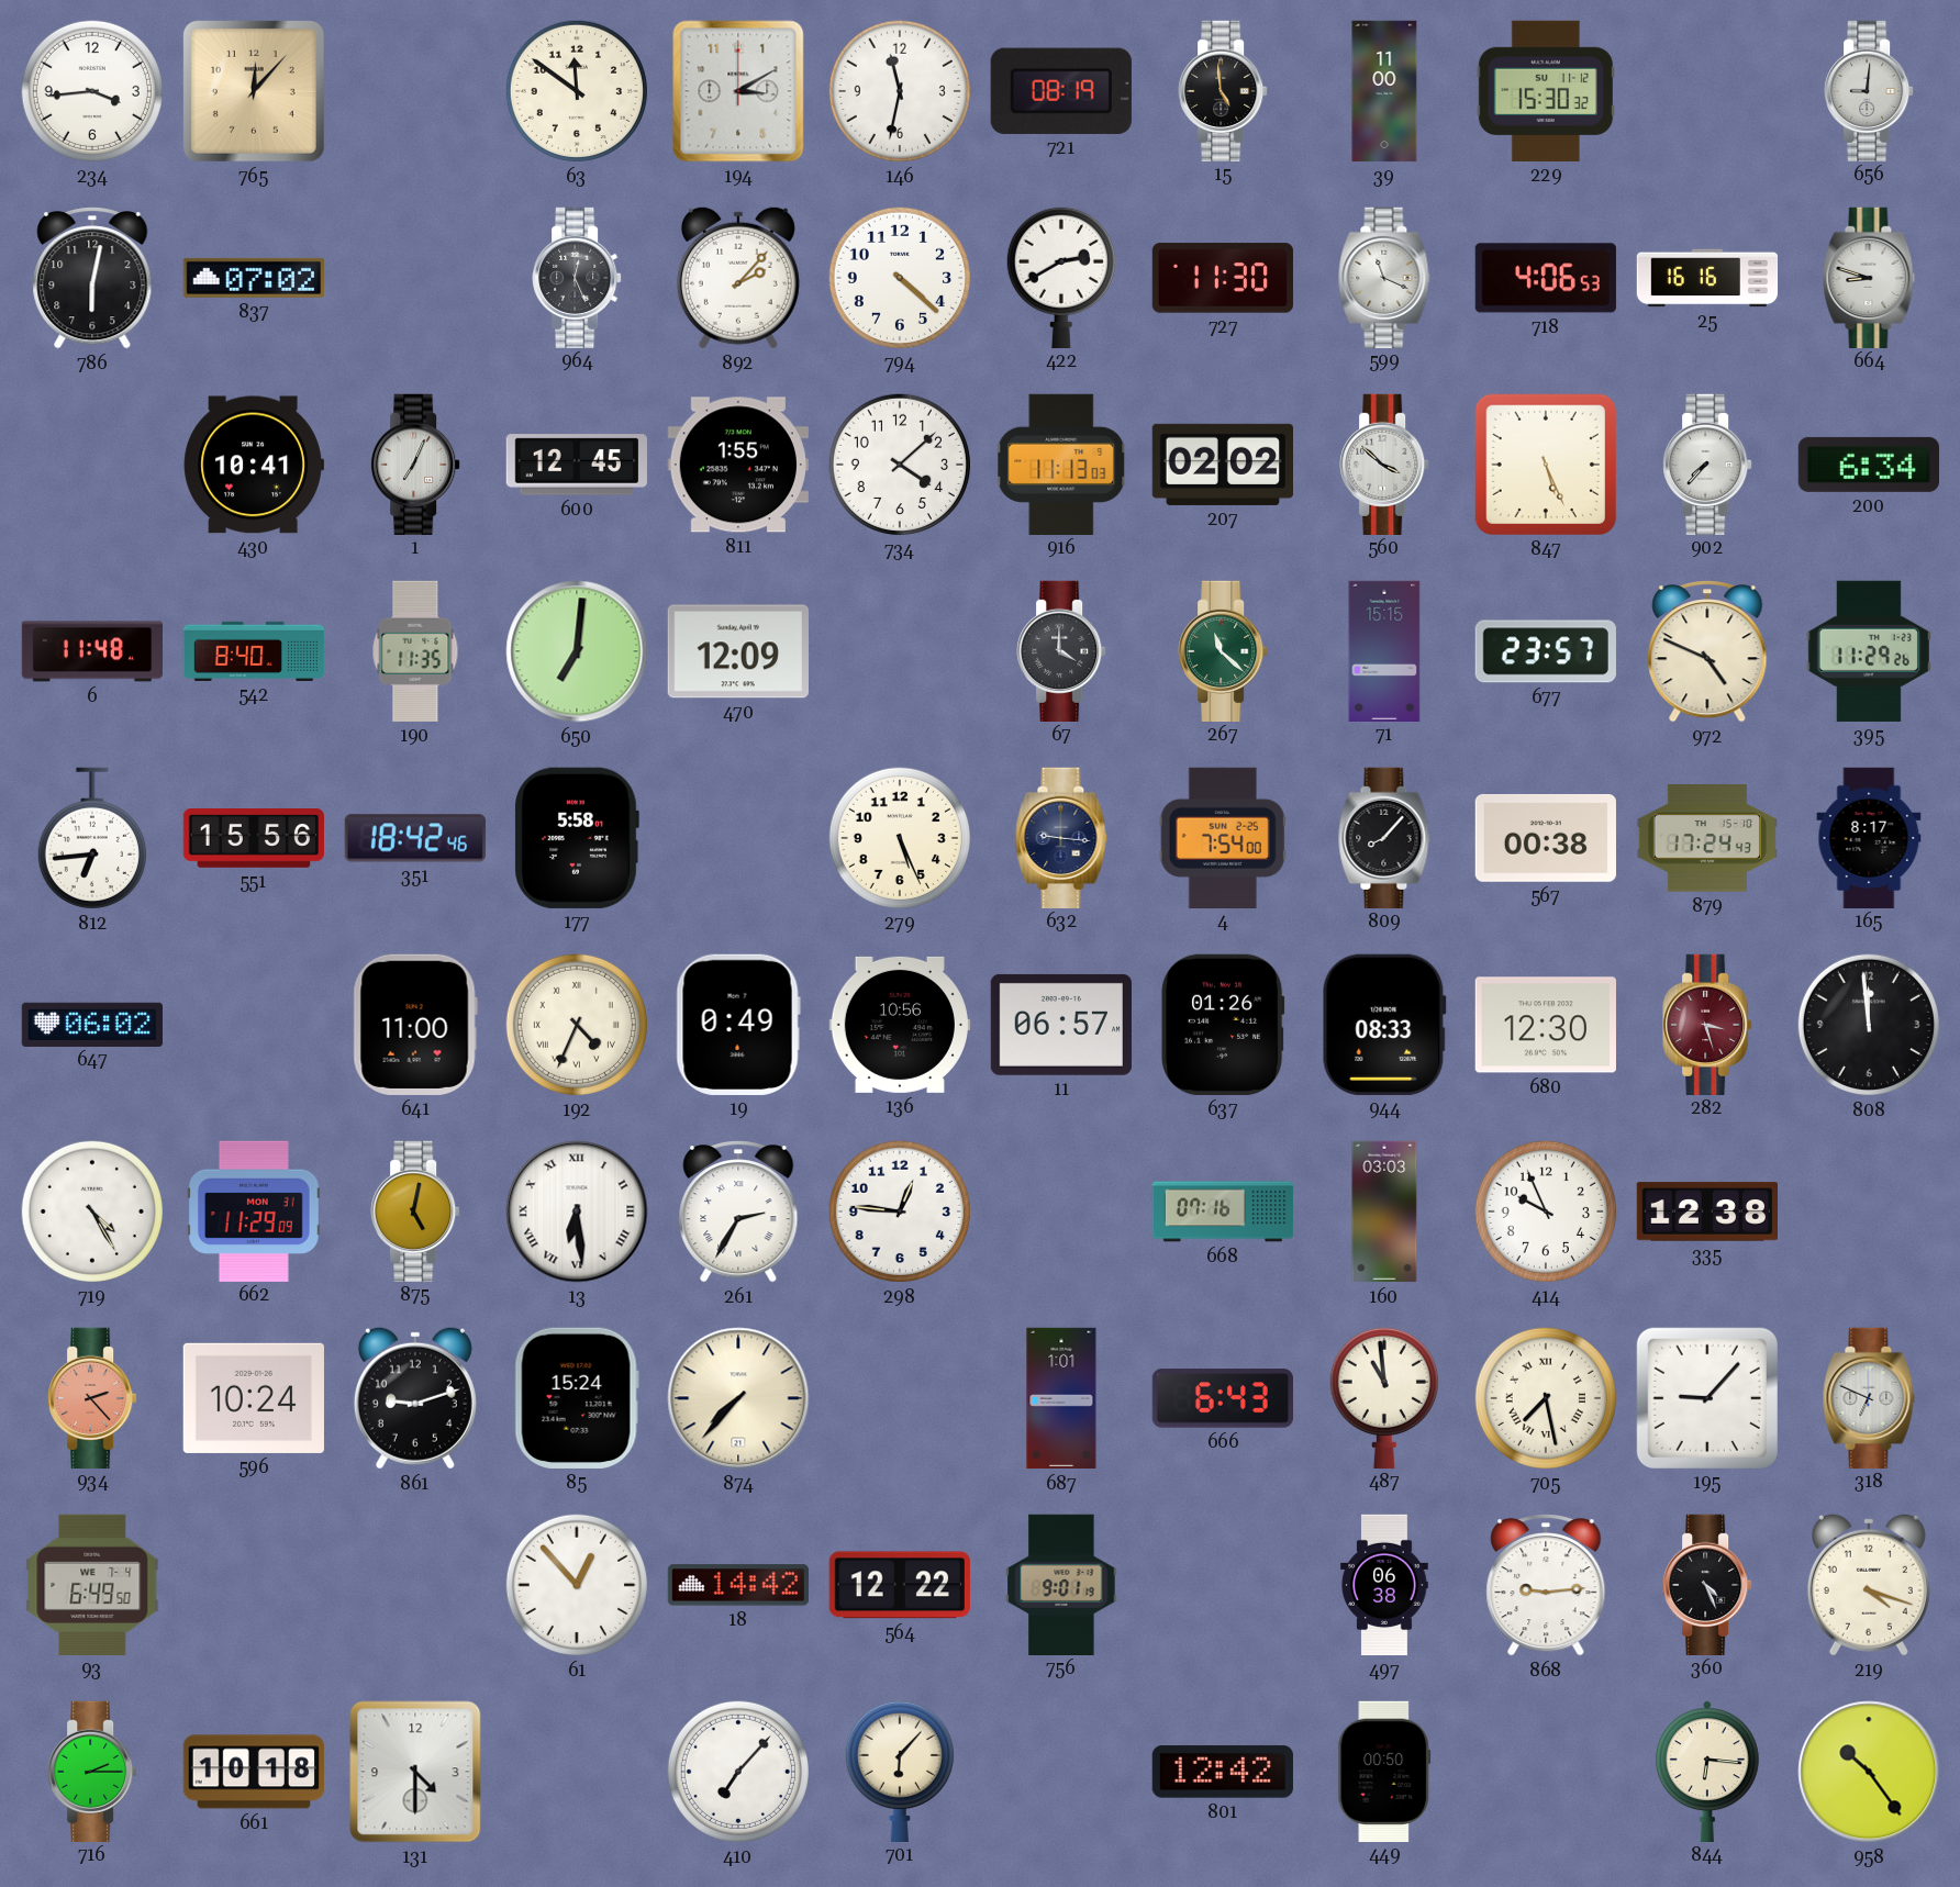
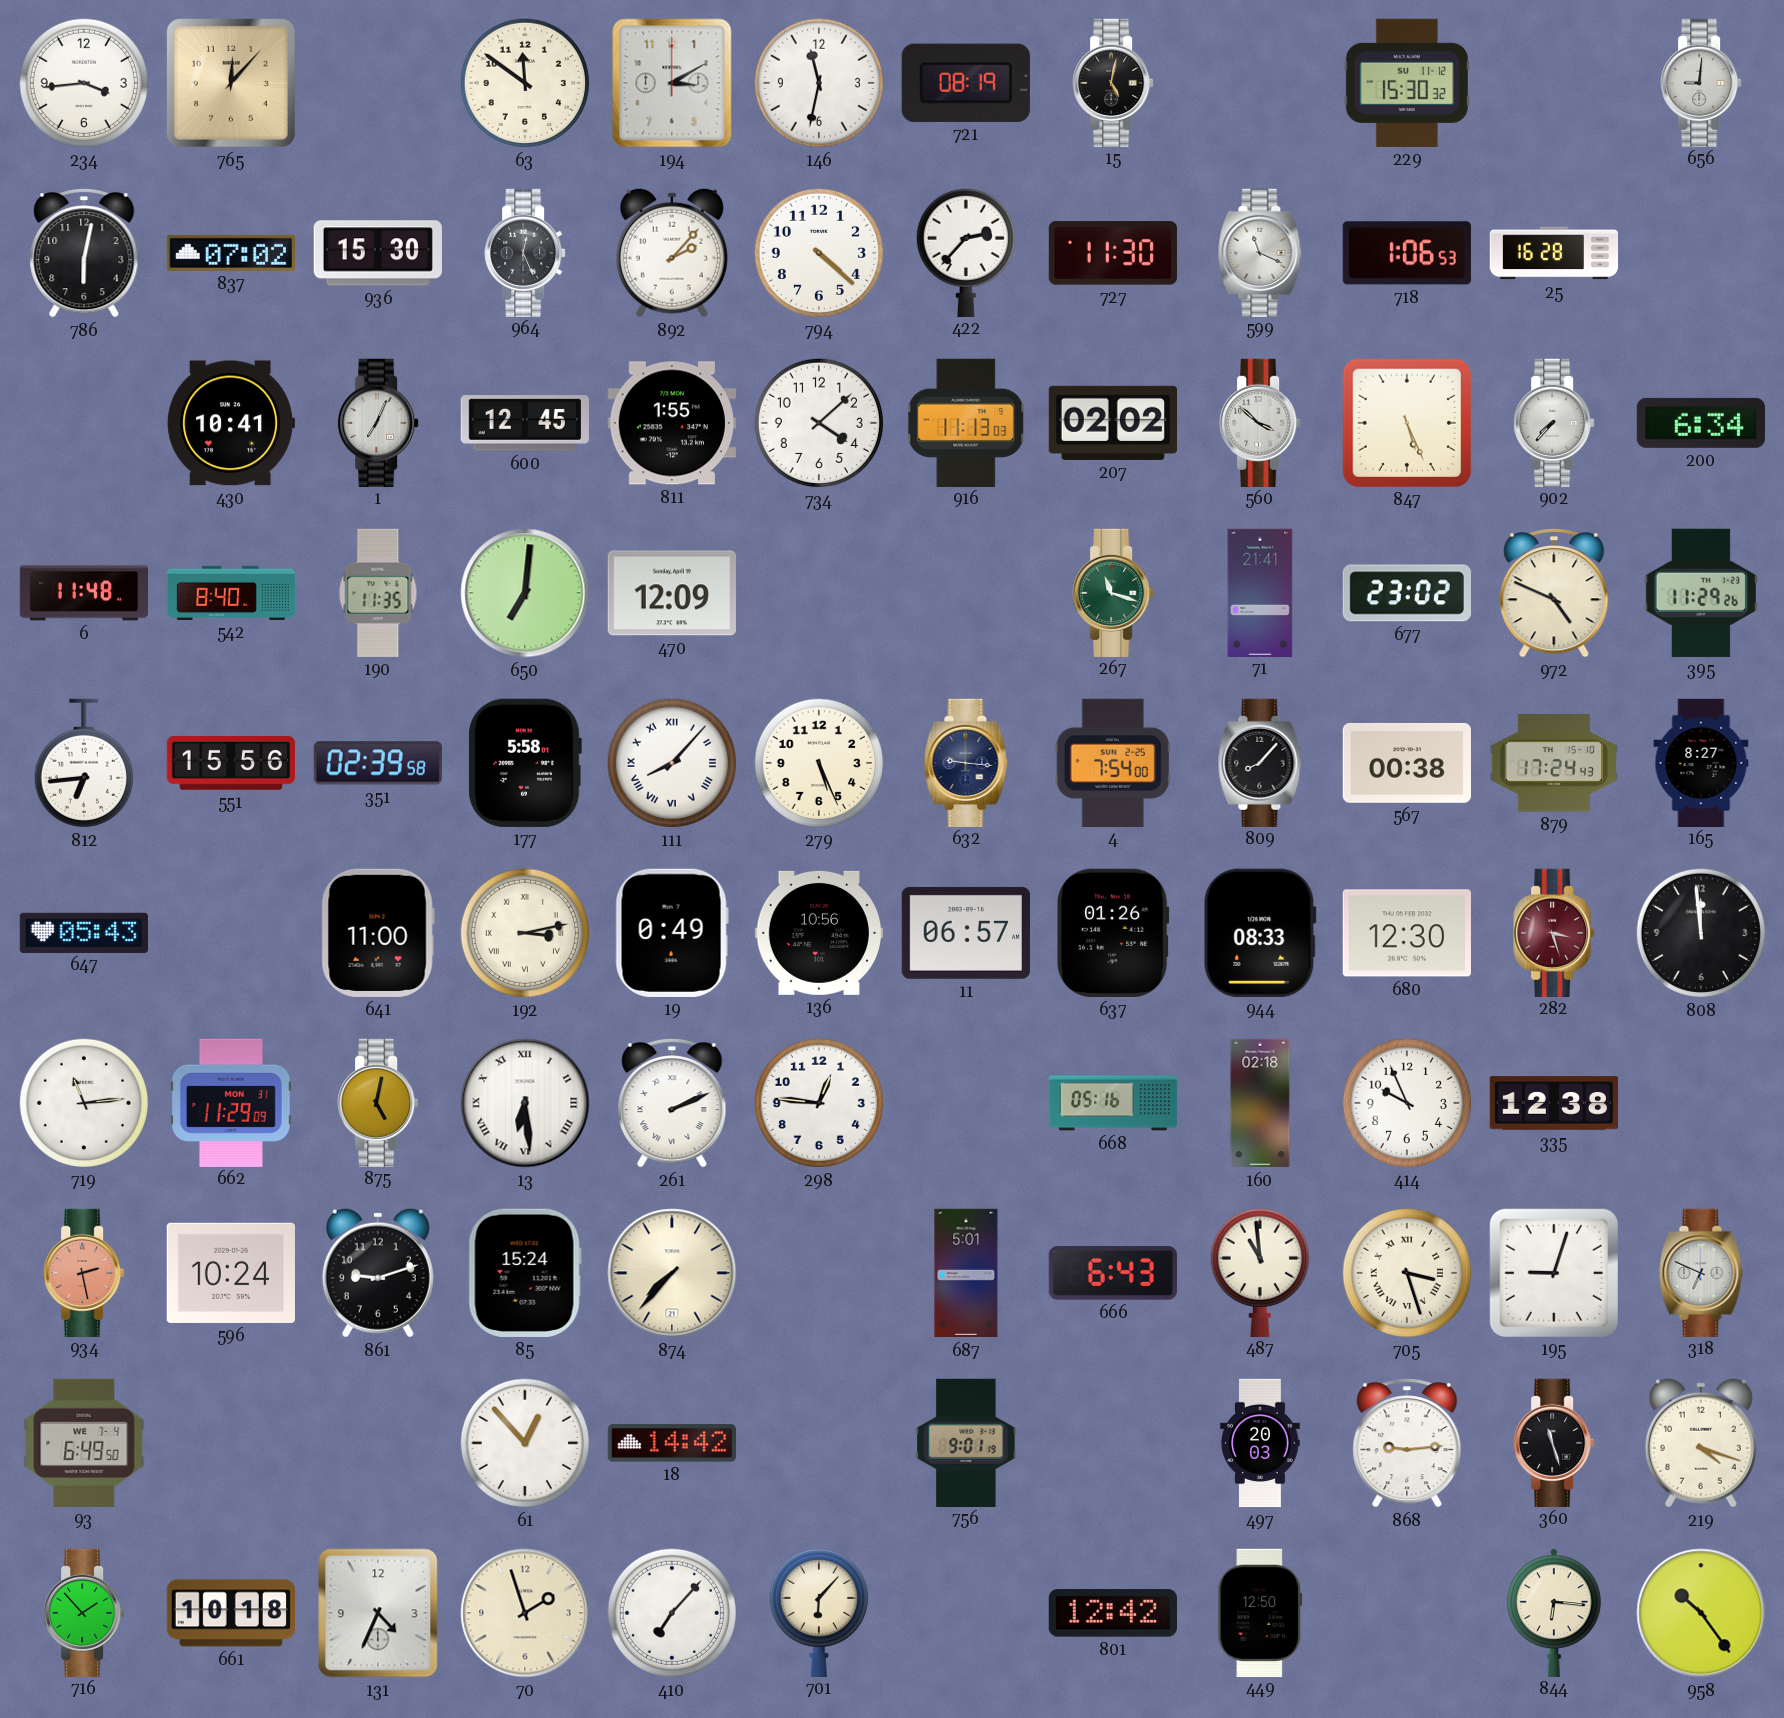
15: 4:59 -> 5:02
39: 11:00 -> none
936: none -> 15:30
422: 2:40 -> 2:37
718: 4:06 -> 1:06
25: 16:16 -> 16:28
664: 8:48 -> none
67: 4:00 -> none
267: 11:22 -> 11:18
71: 15:15 -> 21:41
677: 23:57 -> 23:02
351: 18:42 -> 02:39
111: none -> 8:07
165: 8:17 -> 8:27
647: 06:02 -> 05:43
192: 4:34 -> 3:13
719: 4:25 -> 11:14
261: 2:35 -> 2:11
668: 07:16 -> 05:16
160: 03:03 -> 02:18
934: 2:23 -> 2:28
687: 1:01 -> 5:01
705: 7:28 -> 3:27
195: 9:07 -> 9:03
564: 12:22 -> none
497: 06:38 -> 20:03
360: 4:26 -> 11:27
716: 2:15 -> 1:53
131: 4:30 -> 4:34
70: none -> 1:57
449: 00:50 -> 12:50
